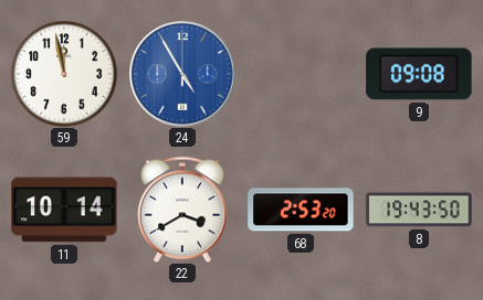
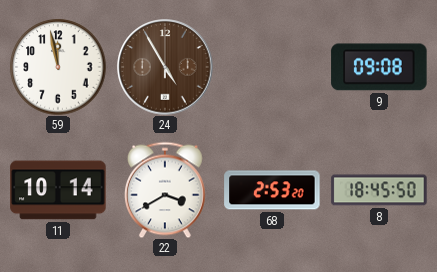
24 dial: blue -> brown
8: 19:43 -> 18:45
